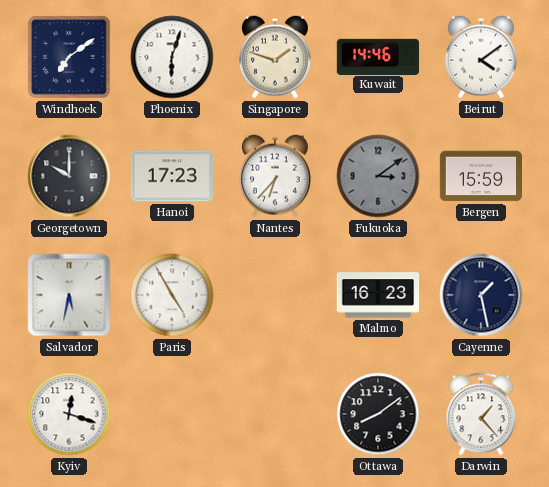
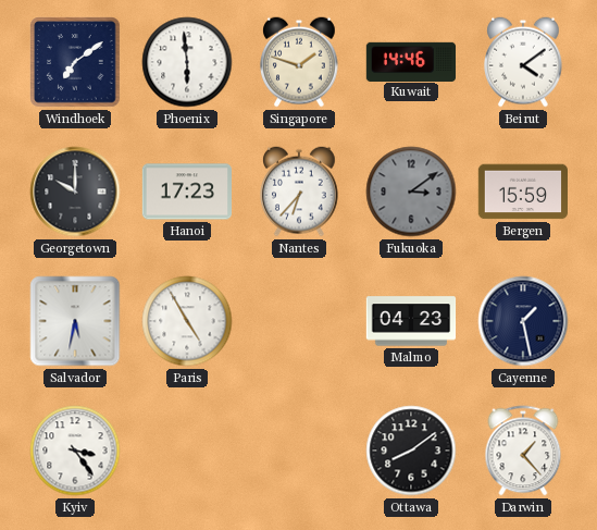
Phoenix: 6:03 -> 5:59
Malmo: 16:23 -> 04:23
Kyiv: 12:18 -> 3:24
